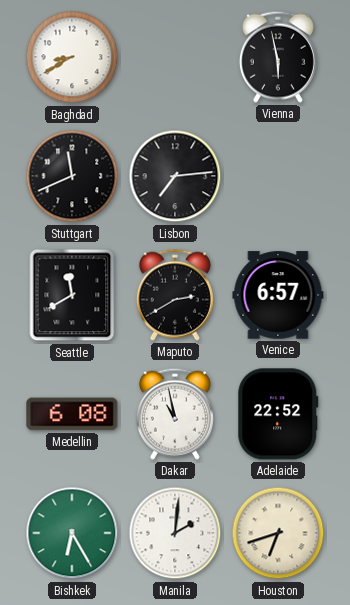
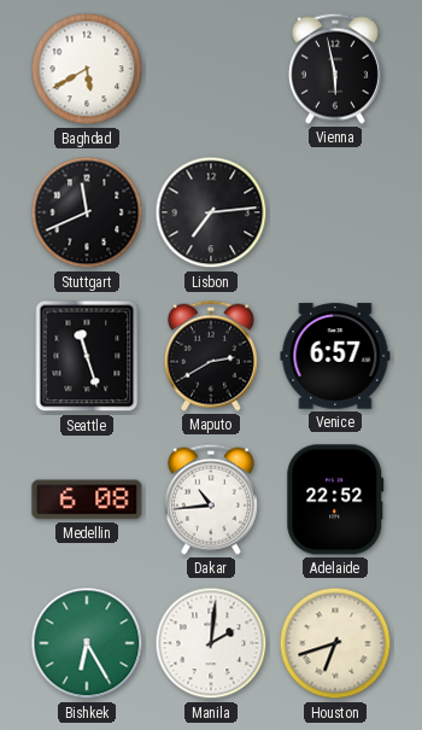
Baghdad: 8:40 -> 5:40
Seattle: 11:40 -> 11:27
Dakar: 10:58 -> 10:44
